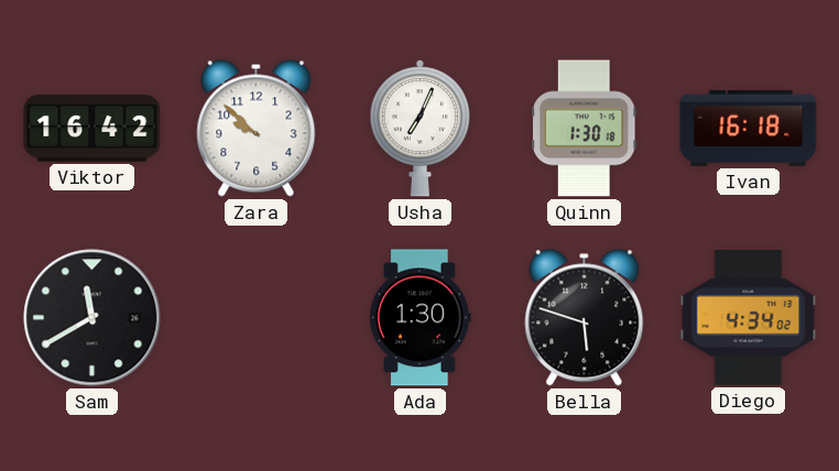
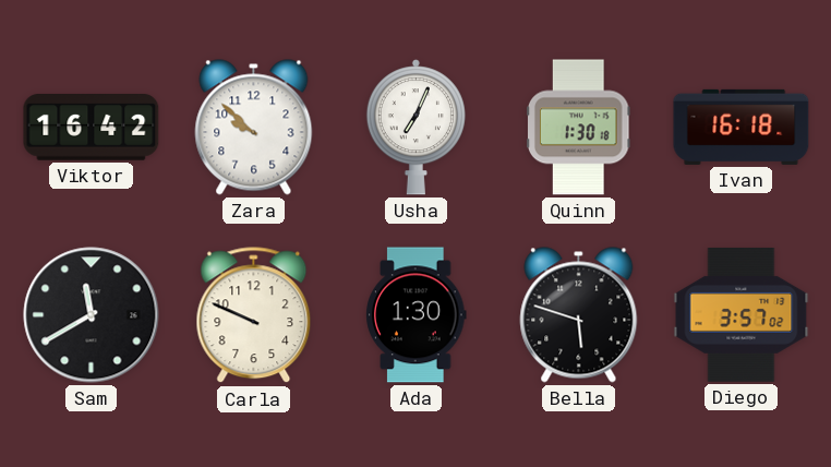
Carla: none -> 9:49
Diego: 4:34 -> 3:57
